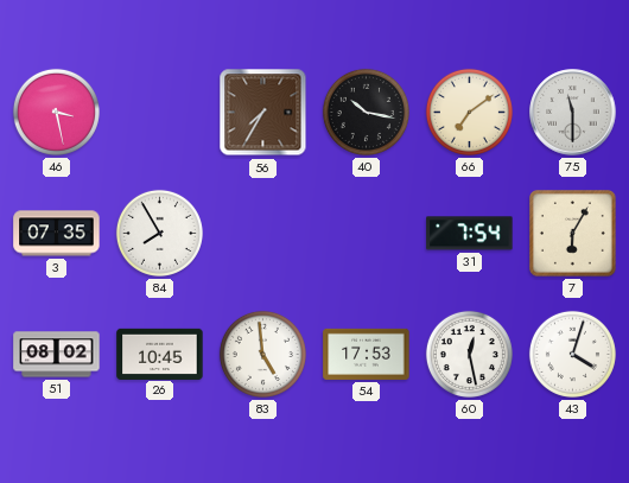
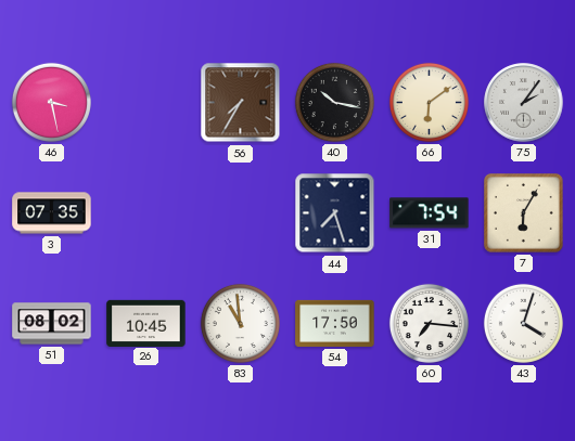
66: 7:09 -> 6:09
75: 11:30 -> 2:06
84: 7:55 -> none
44: none -> 7:27
83: 4:59 -> 10:59
54: 17:53 -> 17:50
60: 12:28 -> 7:16
